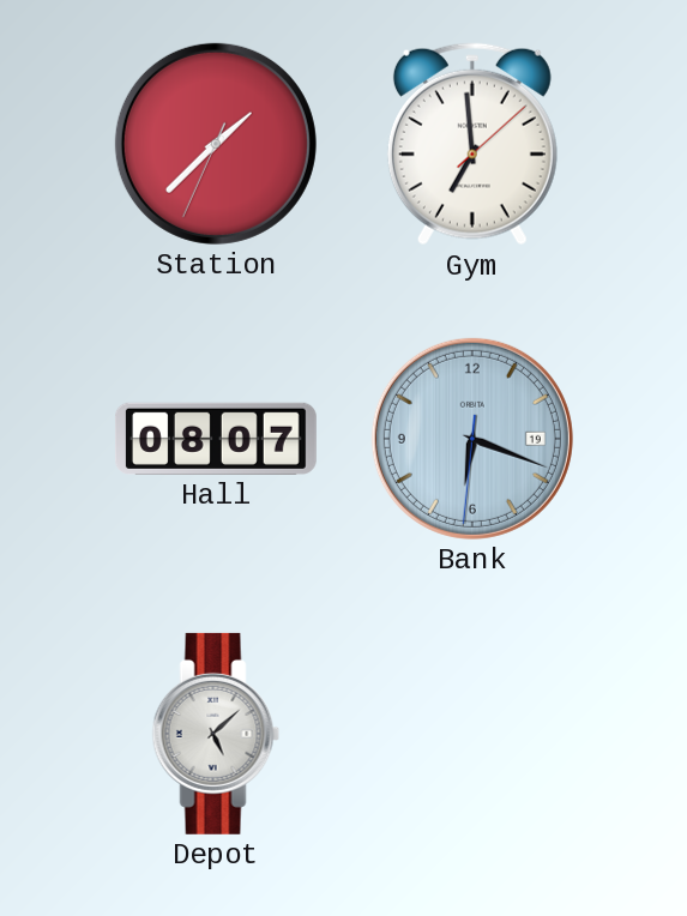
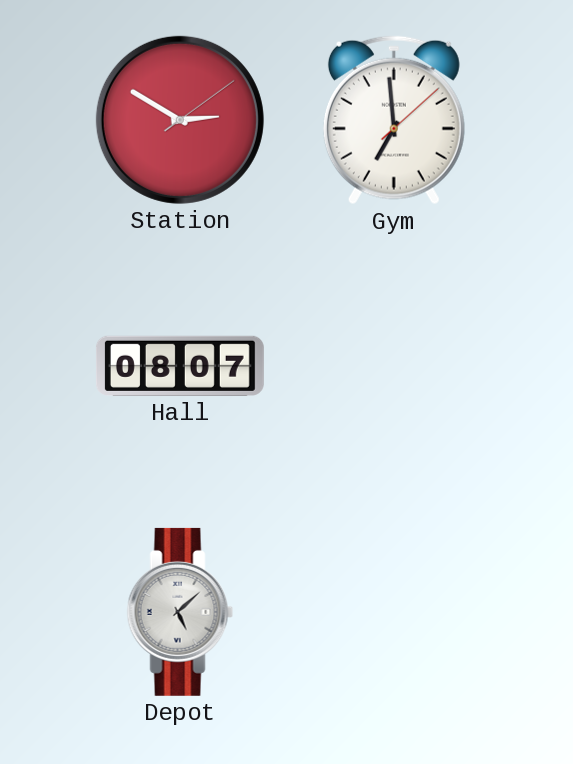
Station: 1:37 -> 2:50
Bank: 6:18 -> none
